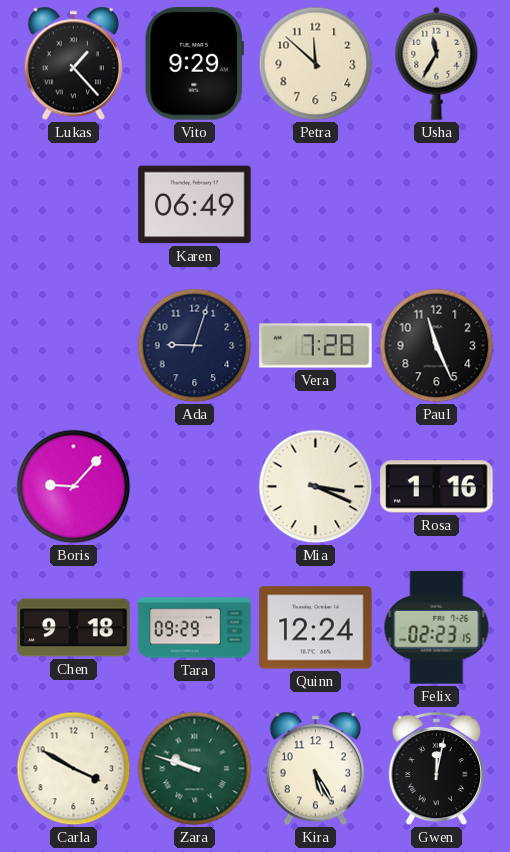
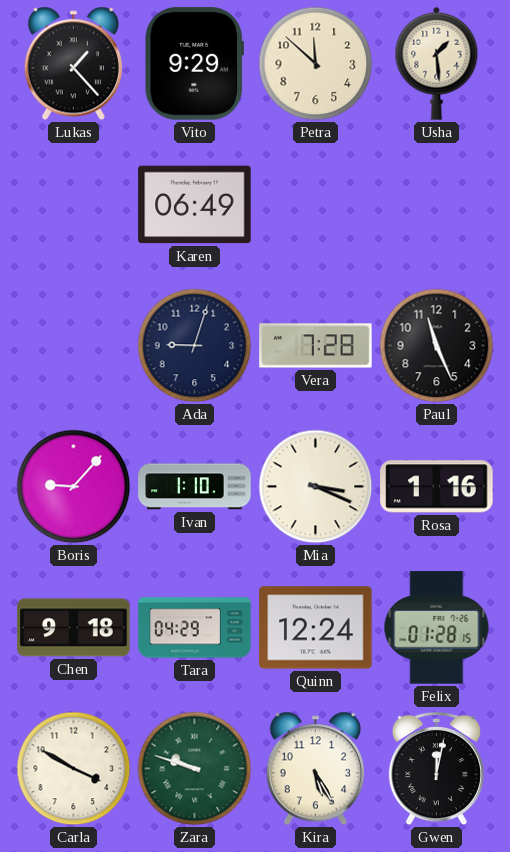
Usha: 11:35 -> 1:29
Ivan: none -> 1:10
Tara: 09:29 -> 04:29
Felix: 02:23 -> 01:28
